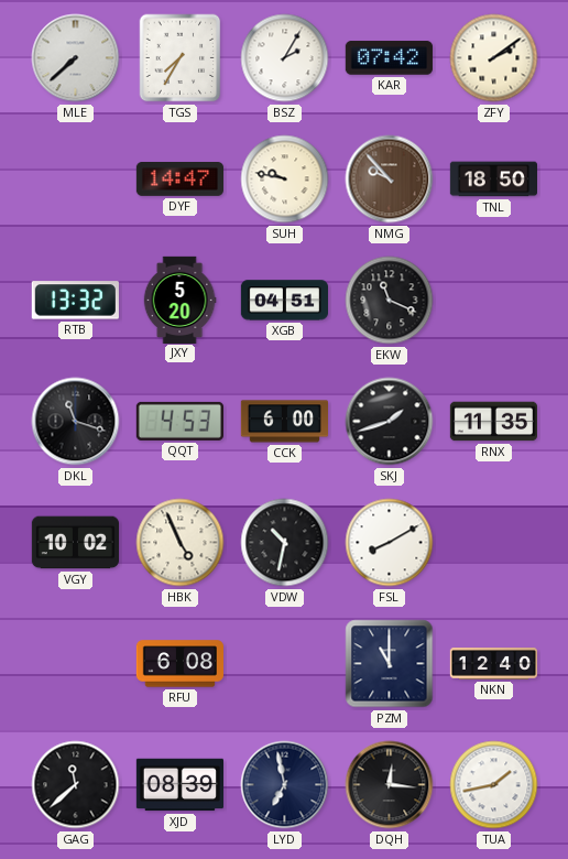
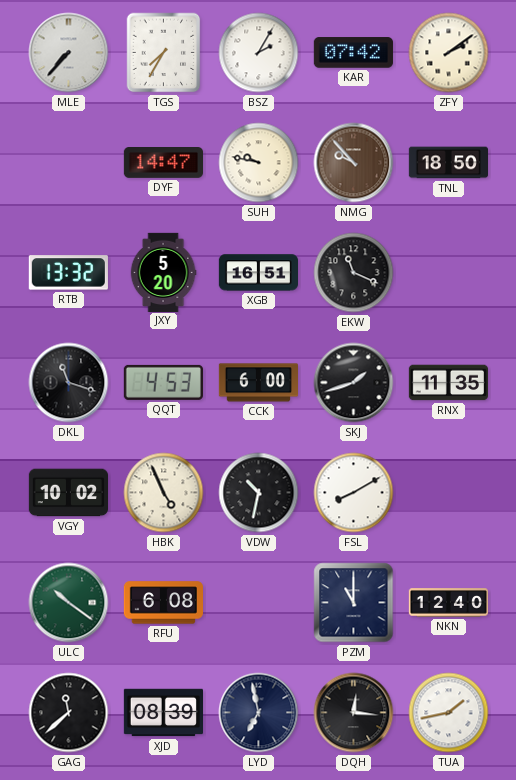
MLE: 7:38 -> 7:37
XGB: 04:51 -> 16:51
ULC: none -> 10:21
